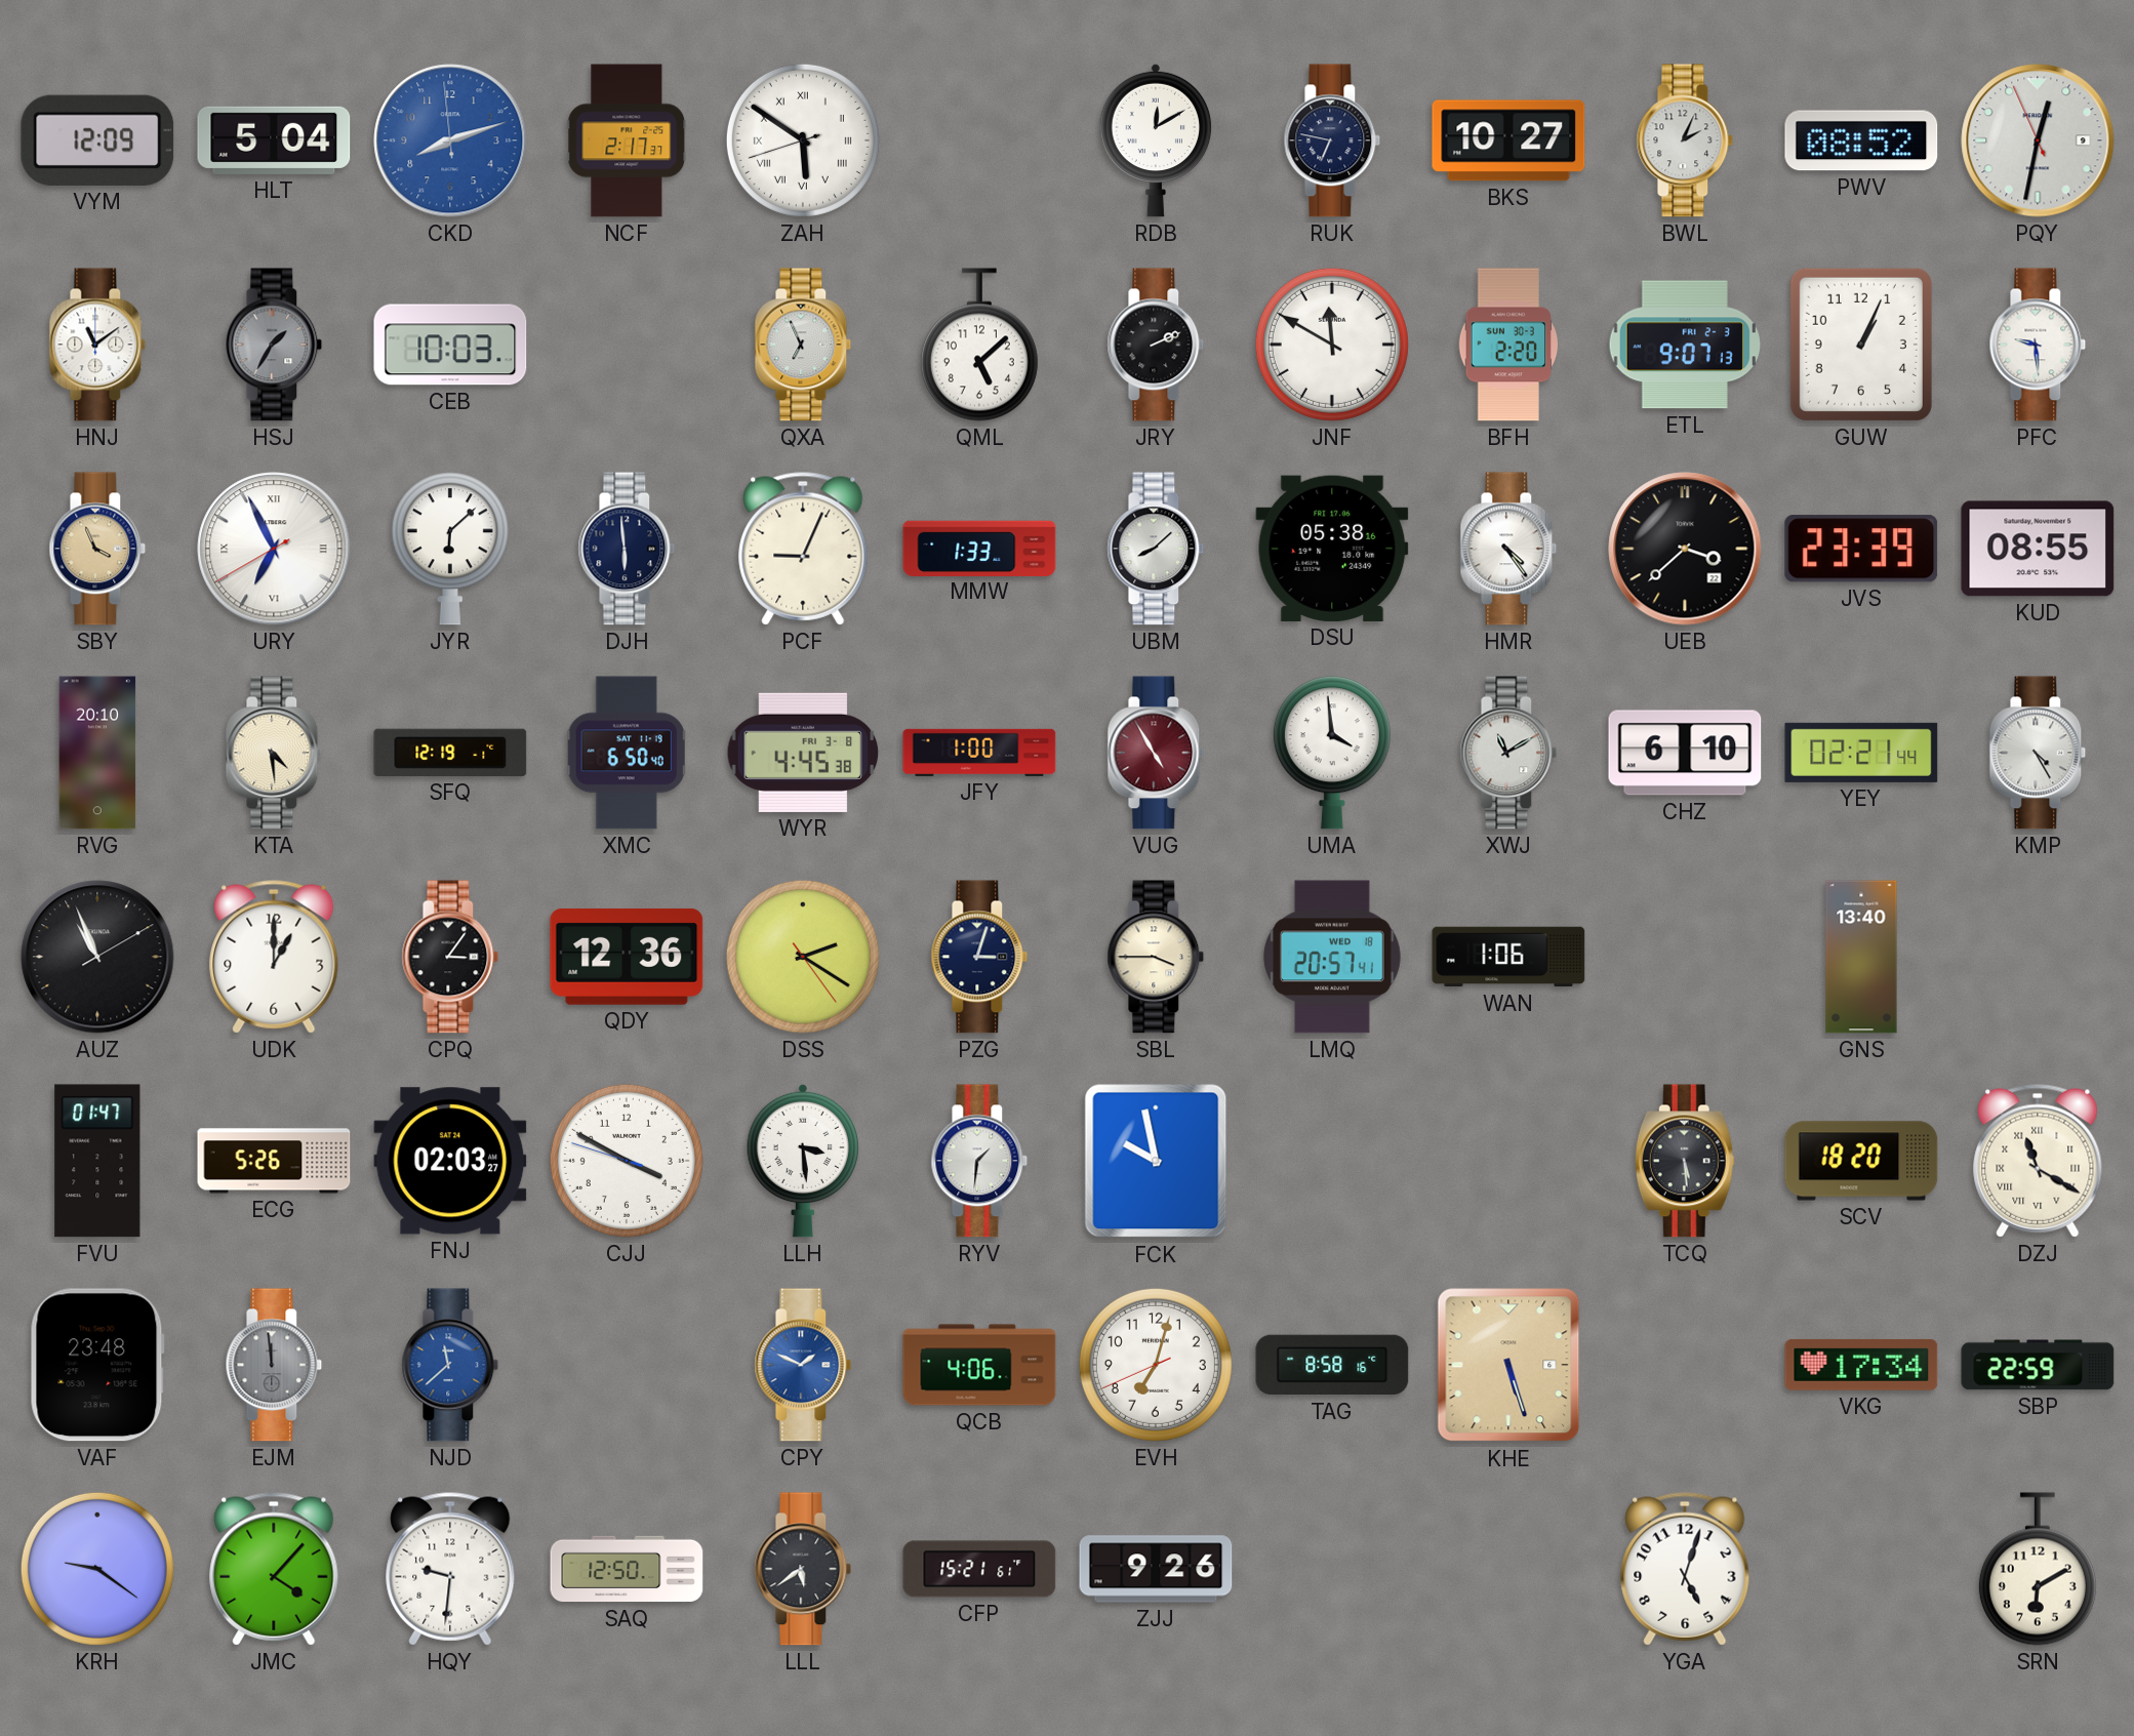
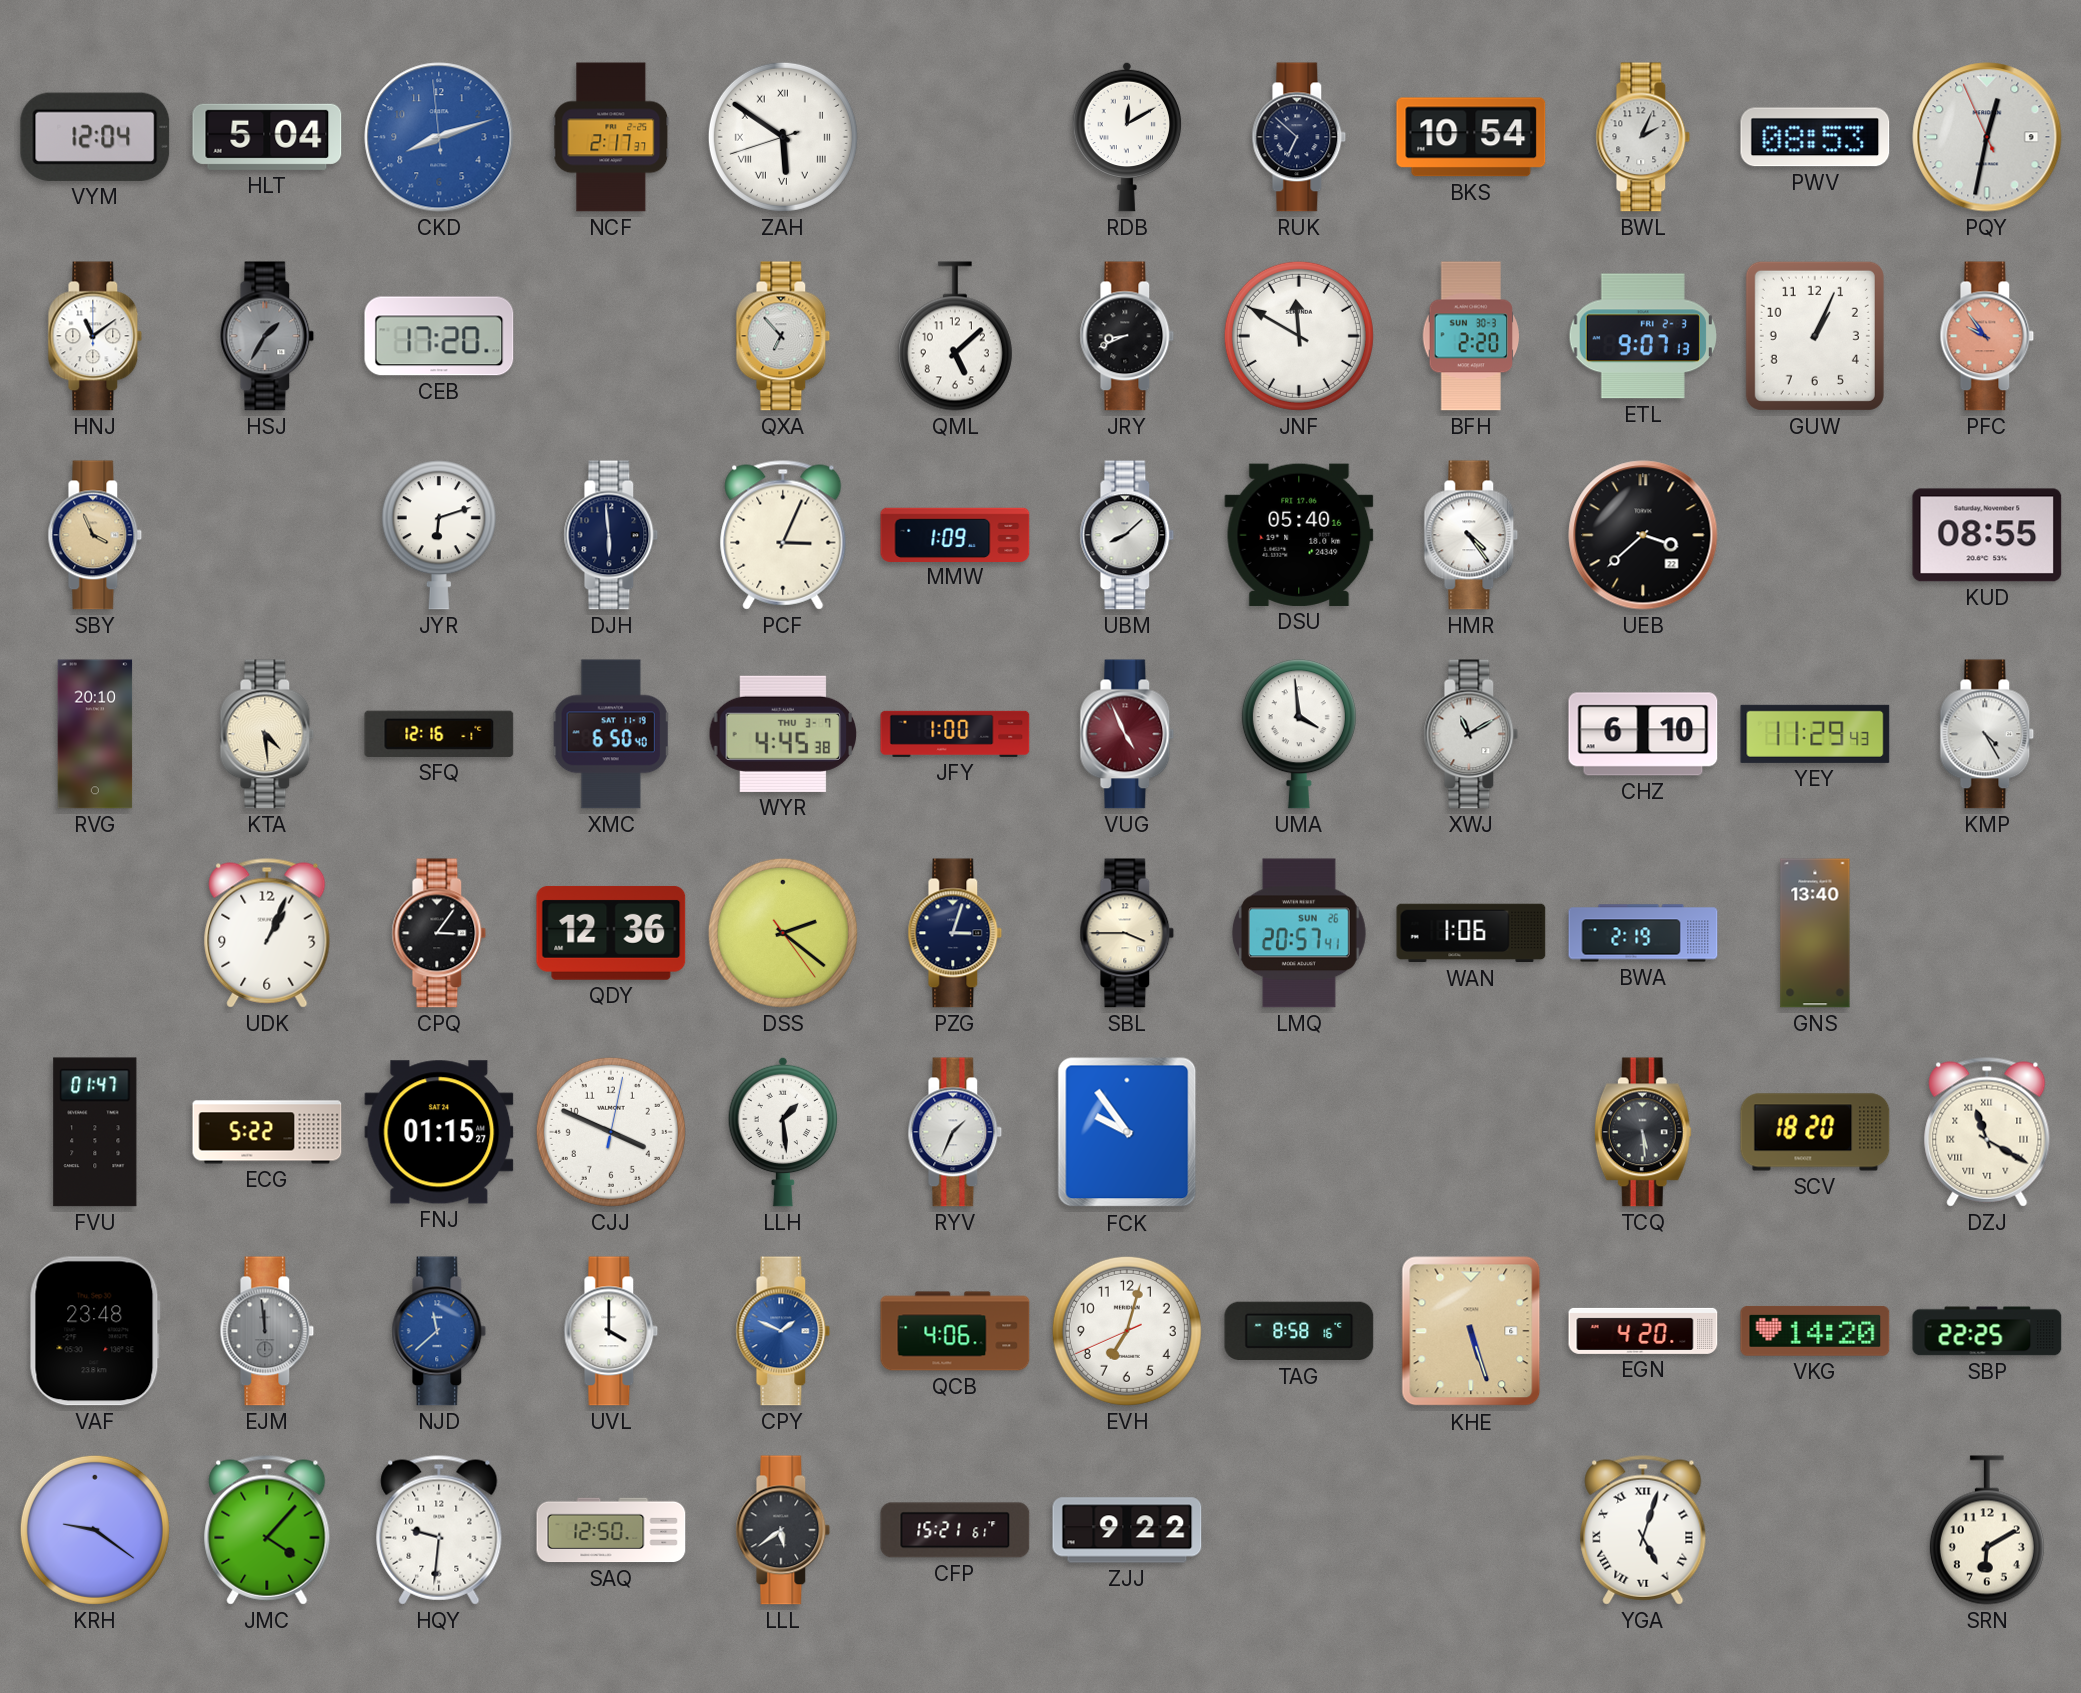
VYM: 12:09 -> 12:04
RUK: 6:47 -> 6:52
BKS: 10:27 -> 10:54
PWV: 08:52 -> 08:53
CEB: 10:03 -> 17:20
QXA: 6:56 -> 6:53
JRY: 2:11 -> 8:41
PFC: 9:29 -> 9:54
PFC dial: white -> salmon
URY: 6:55 -> none
JYR: 6:08 -> 6:12
PCF: 9:04 -> 3:04
MMW: 1:33 -> 1:09
DSU: 05:38 -> 05:40
JVS: 23:39 -> none
SFQ: 12:19 -> 12:16
WYR date: FRI 3-8 -> THU 3-7
VUG: 4:55 -> 4:56
YEY: 02:21 -> 11:29
AUZ: 10:56 -> none
UDK: 1:00 -> 1:04
DSS: 2:20 -> 2:21
LMQ date: WED 18 -> SUN 26
BWA: none -> 2:19
ECG: 5:26 -> 5:22
FNJ: 02:03 -> 01:15
CJJ: 3:49:48 -> 3:49:02
LLH: 3:29 -> 1:29
RYV: 1:31 -> 1:34
FCK: 9:58 -> 9:54
UVL: none -> 4:00
EGN: none -> 4:20
VKG: 17:34 -> 14:20
SBP: 22:59 -> 22:25
ZJJ: 9:26 -> 9:22
YGA numerals: Arabic -> Roman
